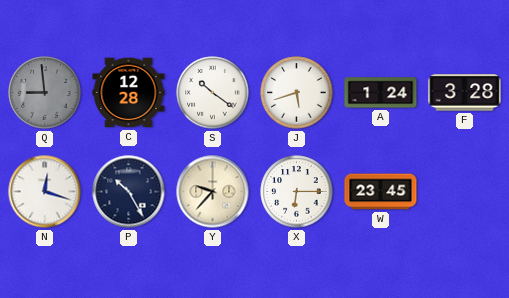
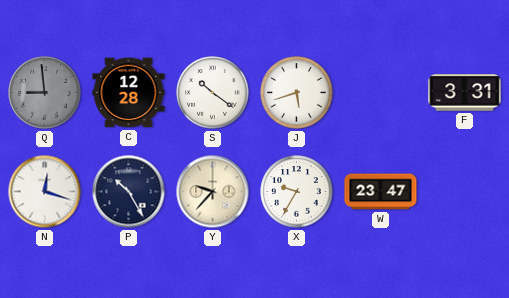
A: 1:24 -> none
F: 3:28 -> 3:31
X: 6:15 -> 9:35
W: 23:45 -> 23:47
